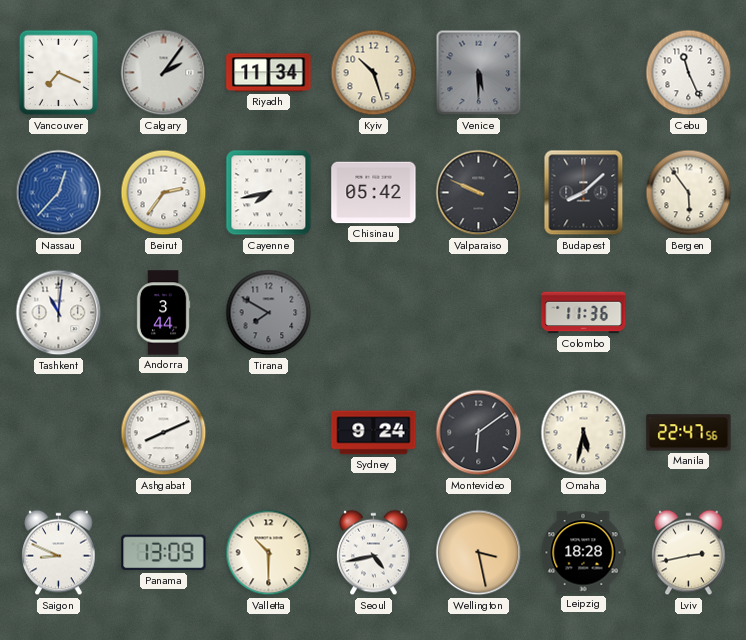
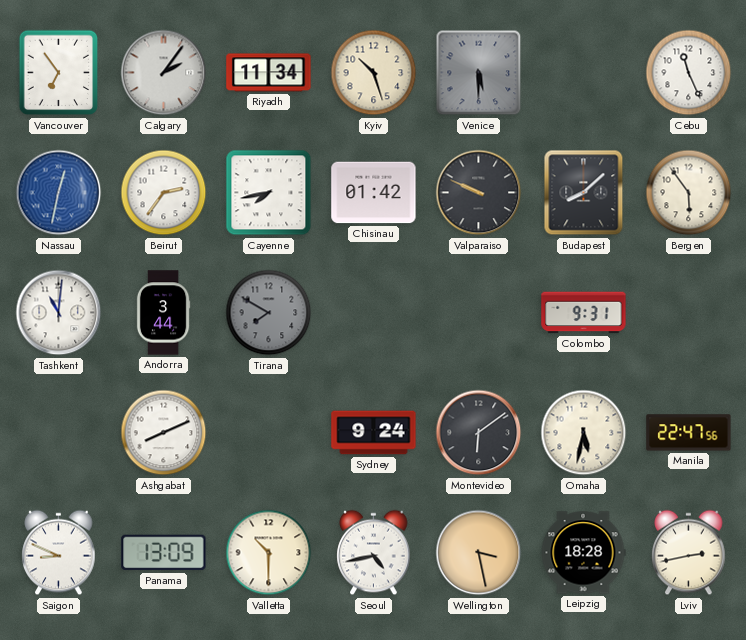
Vancouver: 7:19 -> 6:54
Nassau: 12:37 -> 12:32
Chisinau: 05:42 -> 01:42
Colombo: 11:36 -> 9:31
